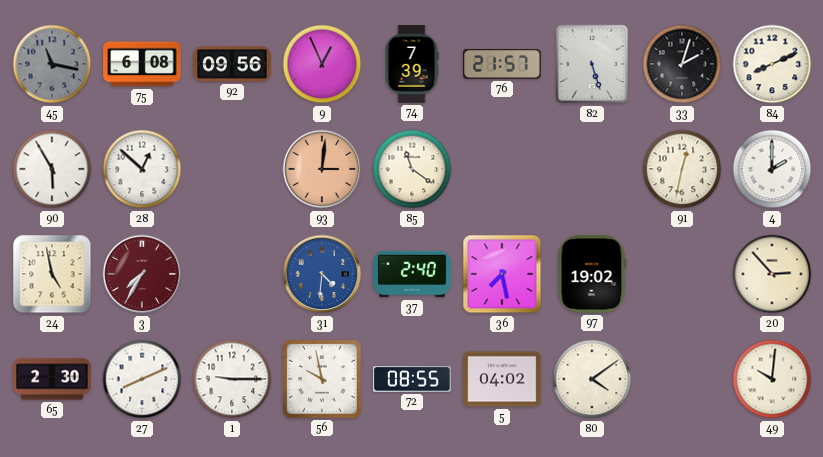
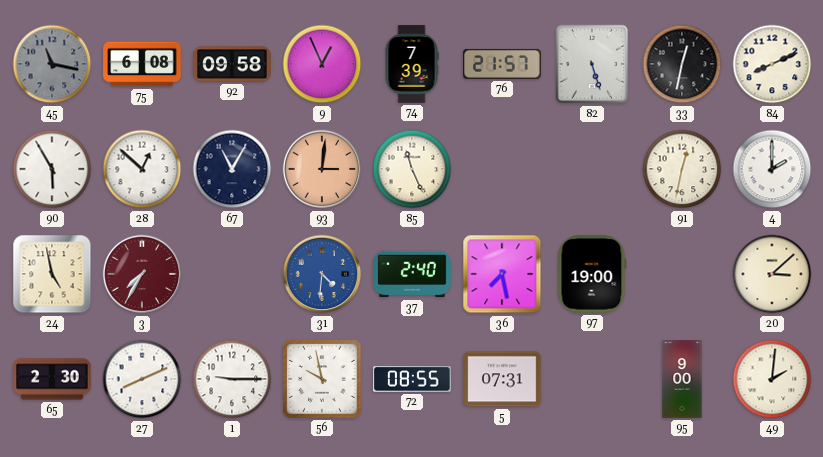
92: 09:56 -> 09:58
33: 2:03 -> 12:32
67: none -> 11:05
85: 11:21 -> 11:26
97: 19:02 -> 19:00
20: 2:53 -> 3:08
5: 04:02 -> 07:31
80: 4:09 -> none
95: none -> 9:00
49: 10:01 -> 2:01
